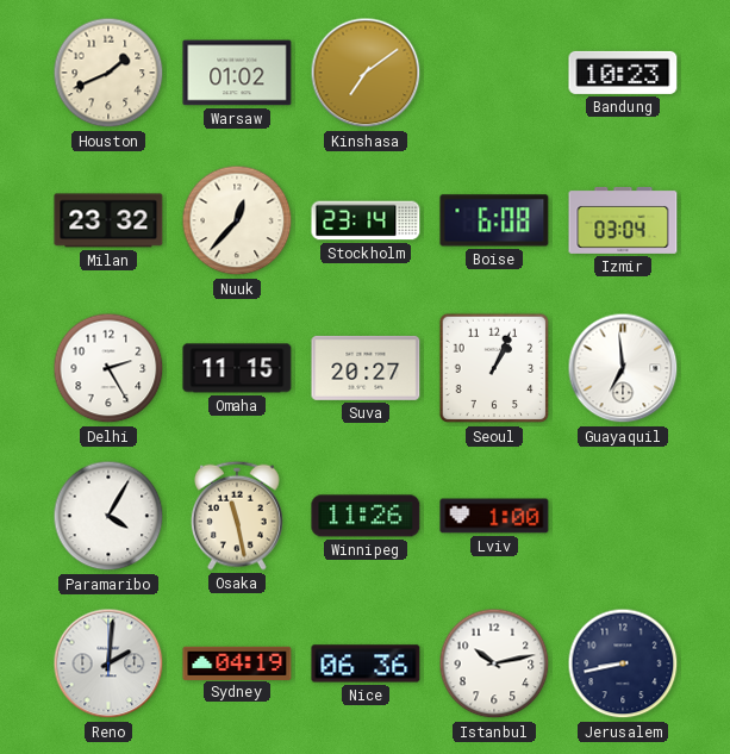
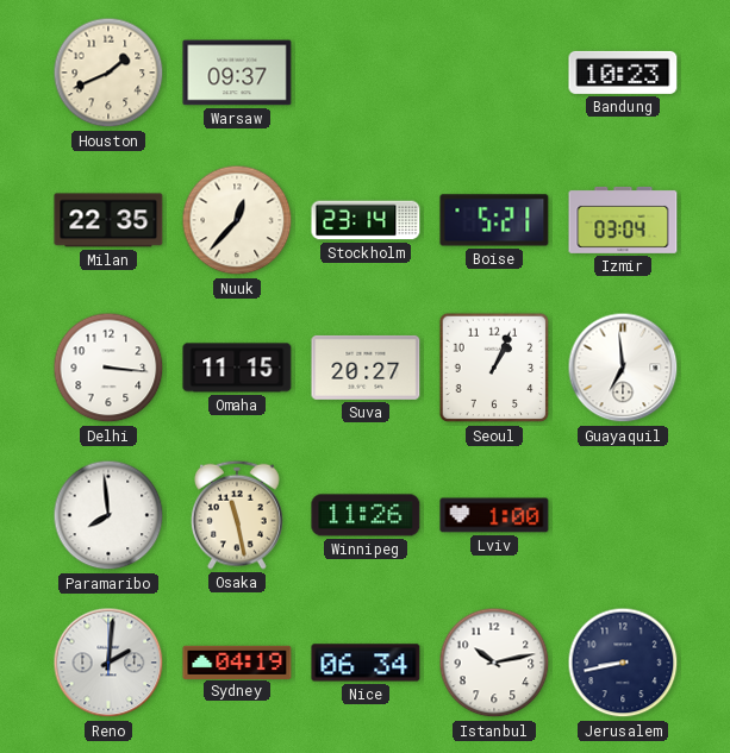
Warsaw: 01:02 -> 09:37
Kinshasa: 7:09 -> none
Milan: 23:32 -> 22:35
Boise: 6:08 -> 5:21
Delhi: 2:25 -> 3:16
Paramaribo: 4:05 -> 7:59
Nice: 06:36 -> 06:34
